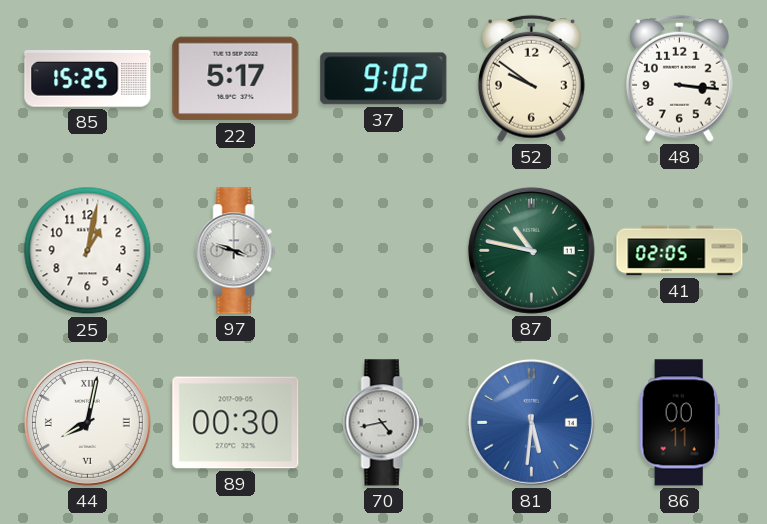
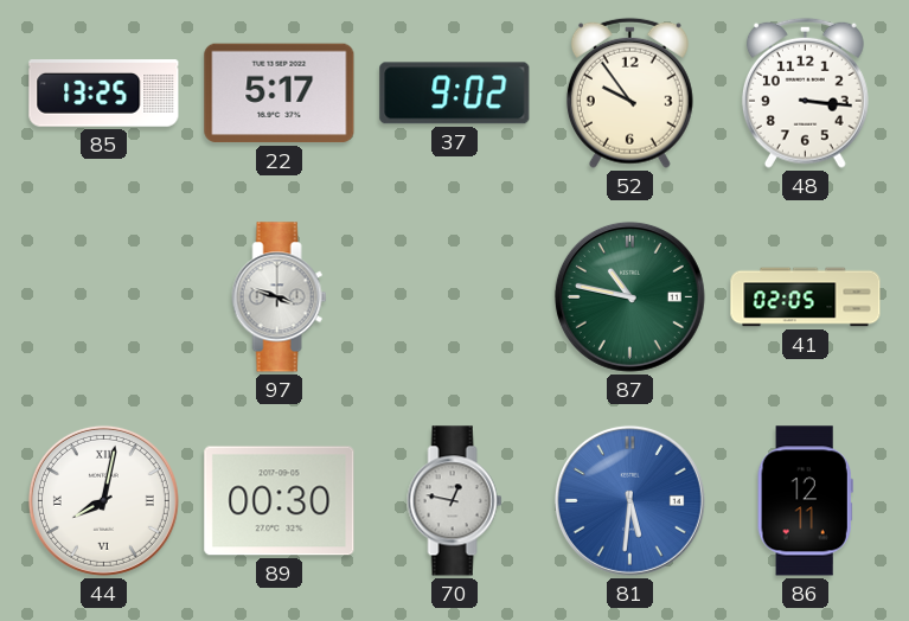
85: 15:25 -> 13:25
52: 9:51 -> 9:54
25: 1:02 -> none
70: 4:43 -> 12:47
86: 00:11 -> 12:11
